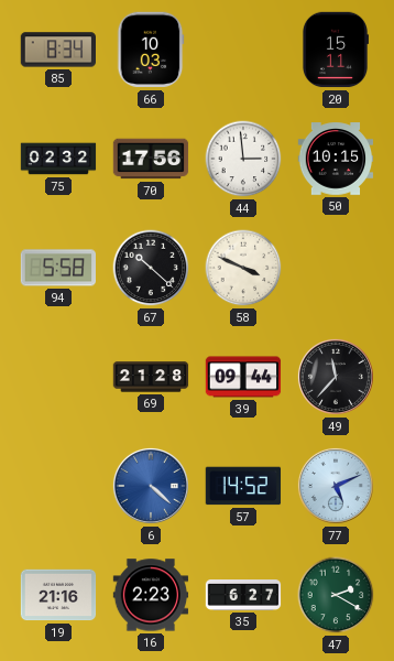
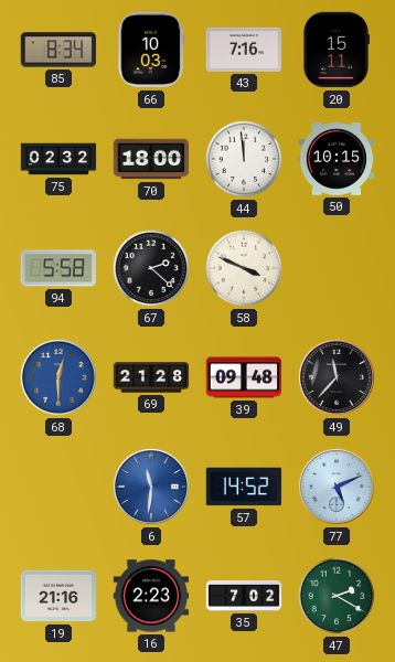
43: none -> 7:16
70: 17:56 -> 18:00
44: 2:59 -> 11:59
67: 10:22 -> 2:22
68: none -> 12:30
39: 09:44 -> 09:48
6: 4:22 -> 11:31
35: 6:27 -> 7:02
